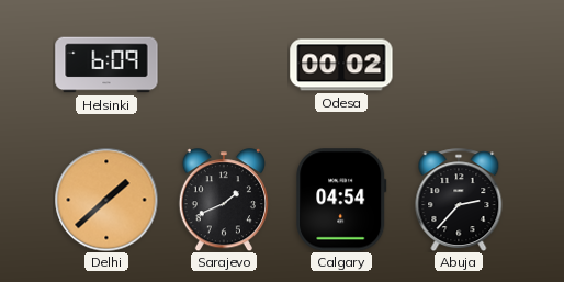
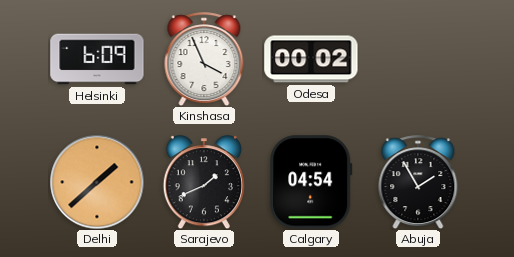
Kinshasa: none -> 3:56
Abuja: 2:37 -> 1:55
